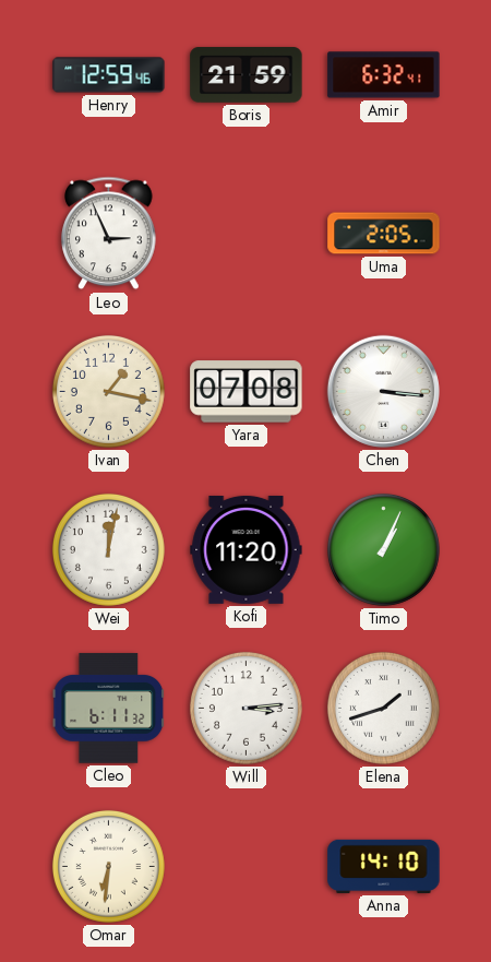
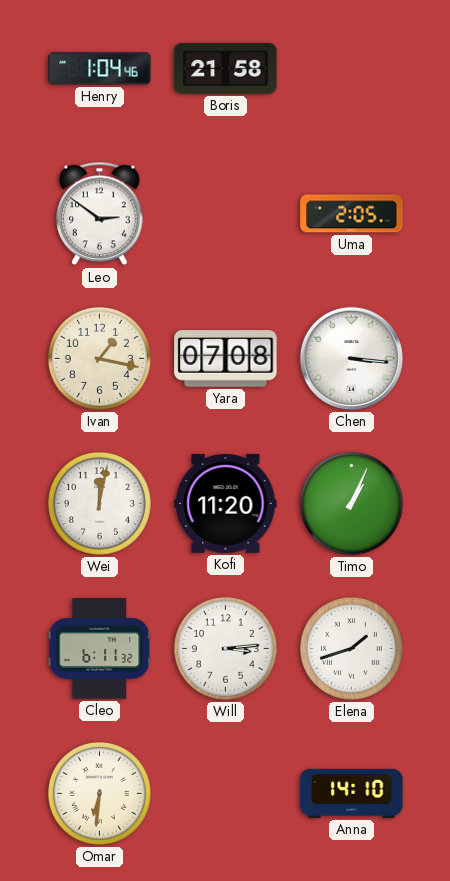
Henry: 12:59 -> 1:04
Boris: 21:59 -> 21:58
Amir: 6:32 -> none
Leo: 2:56 -> 2:51
